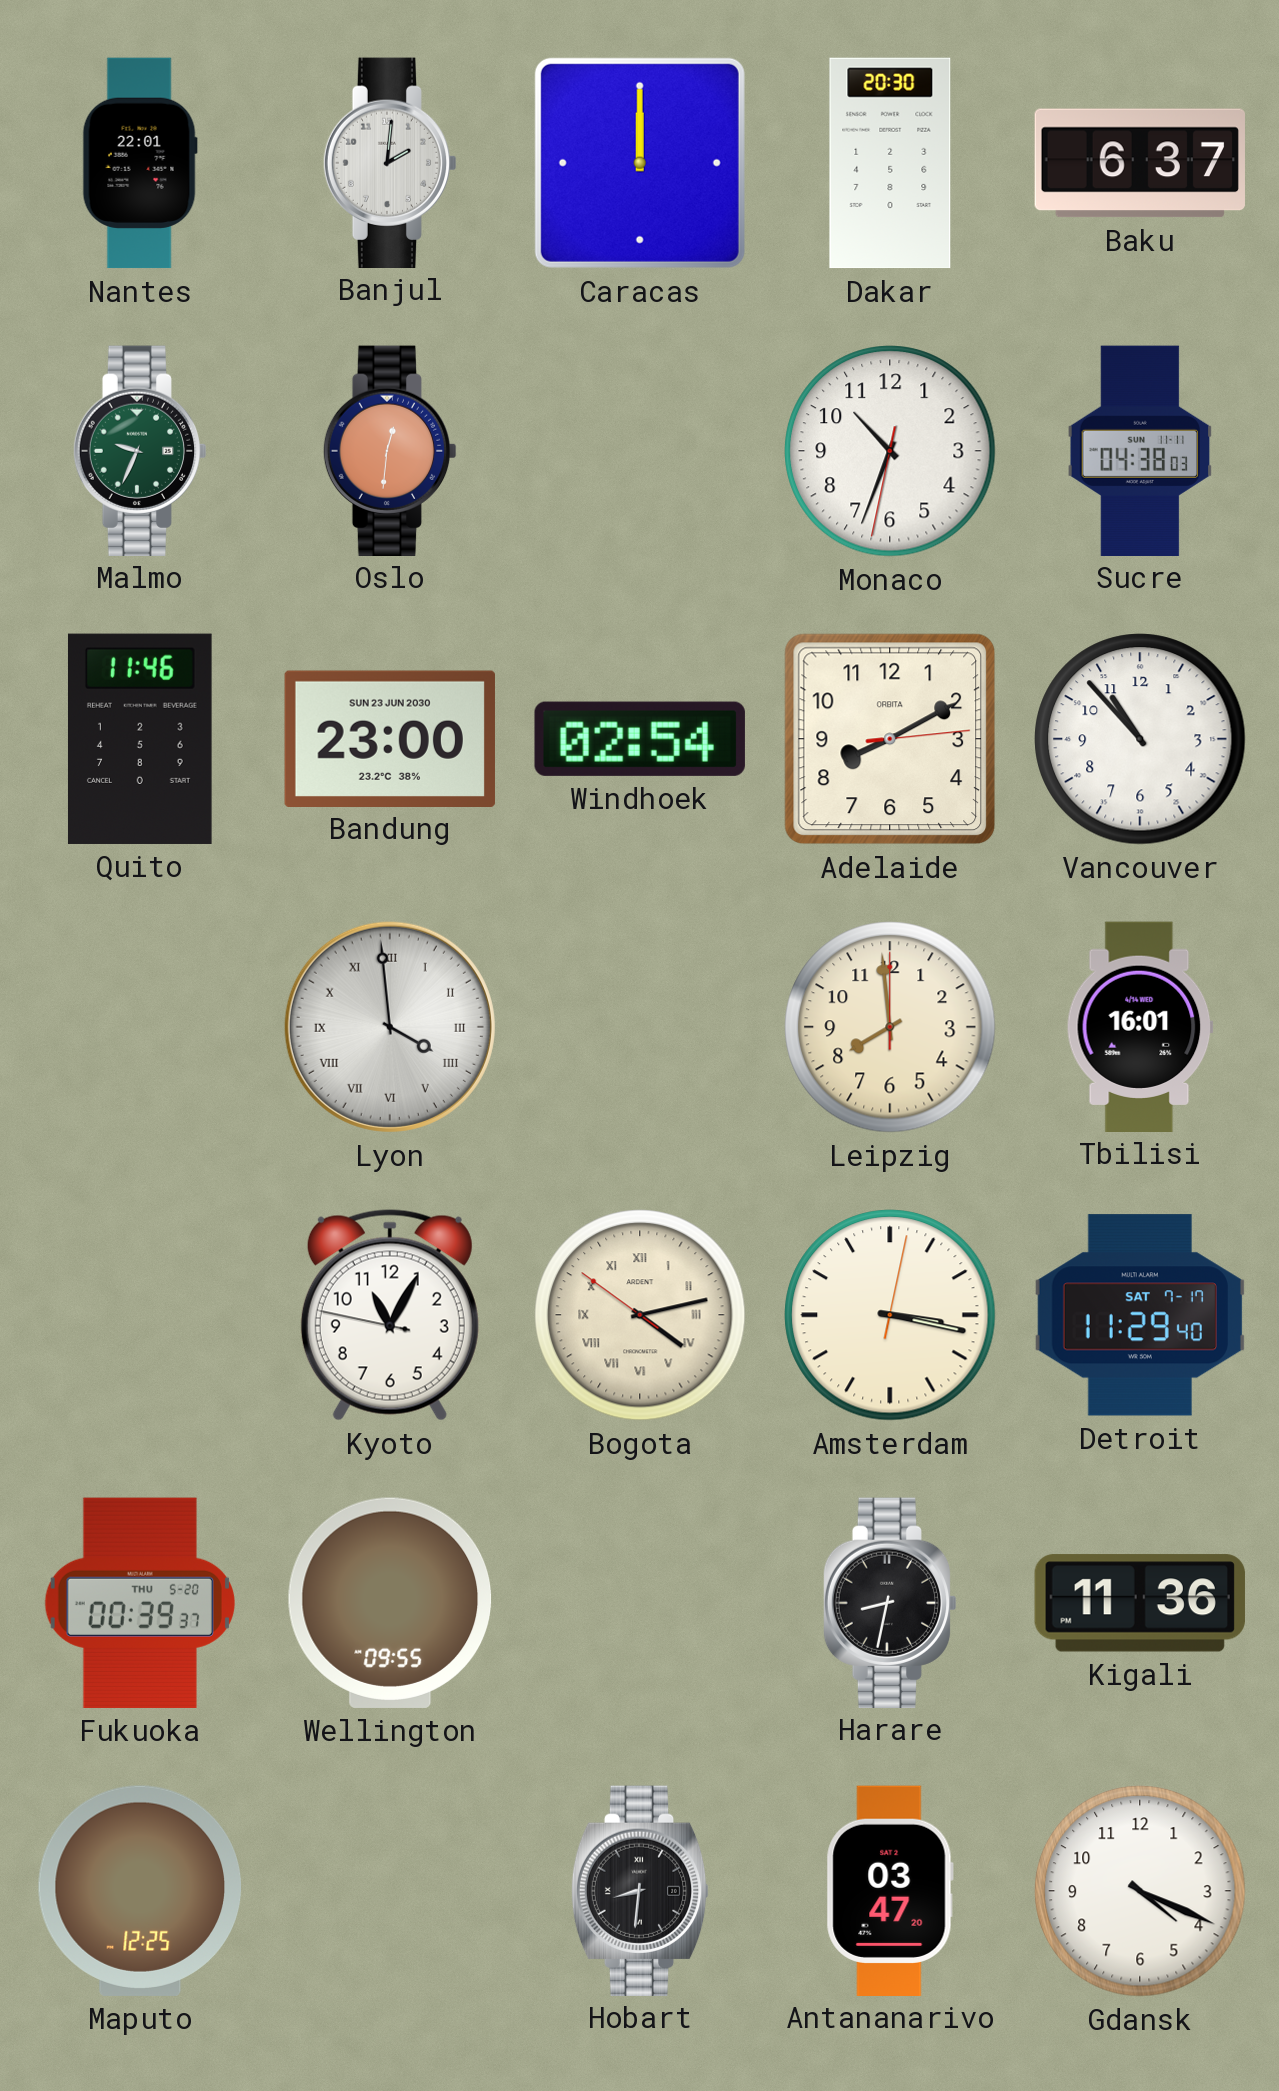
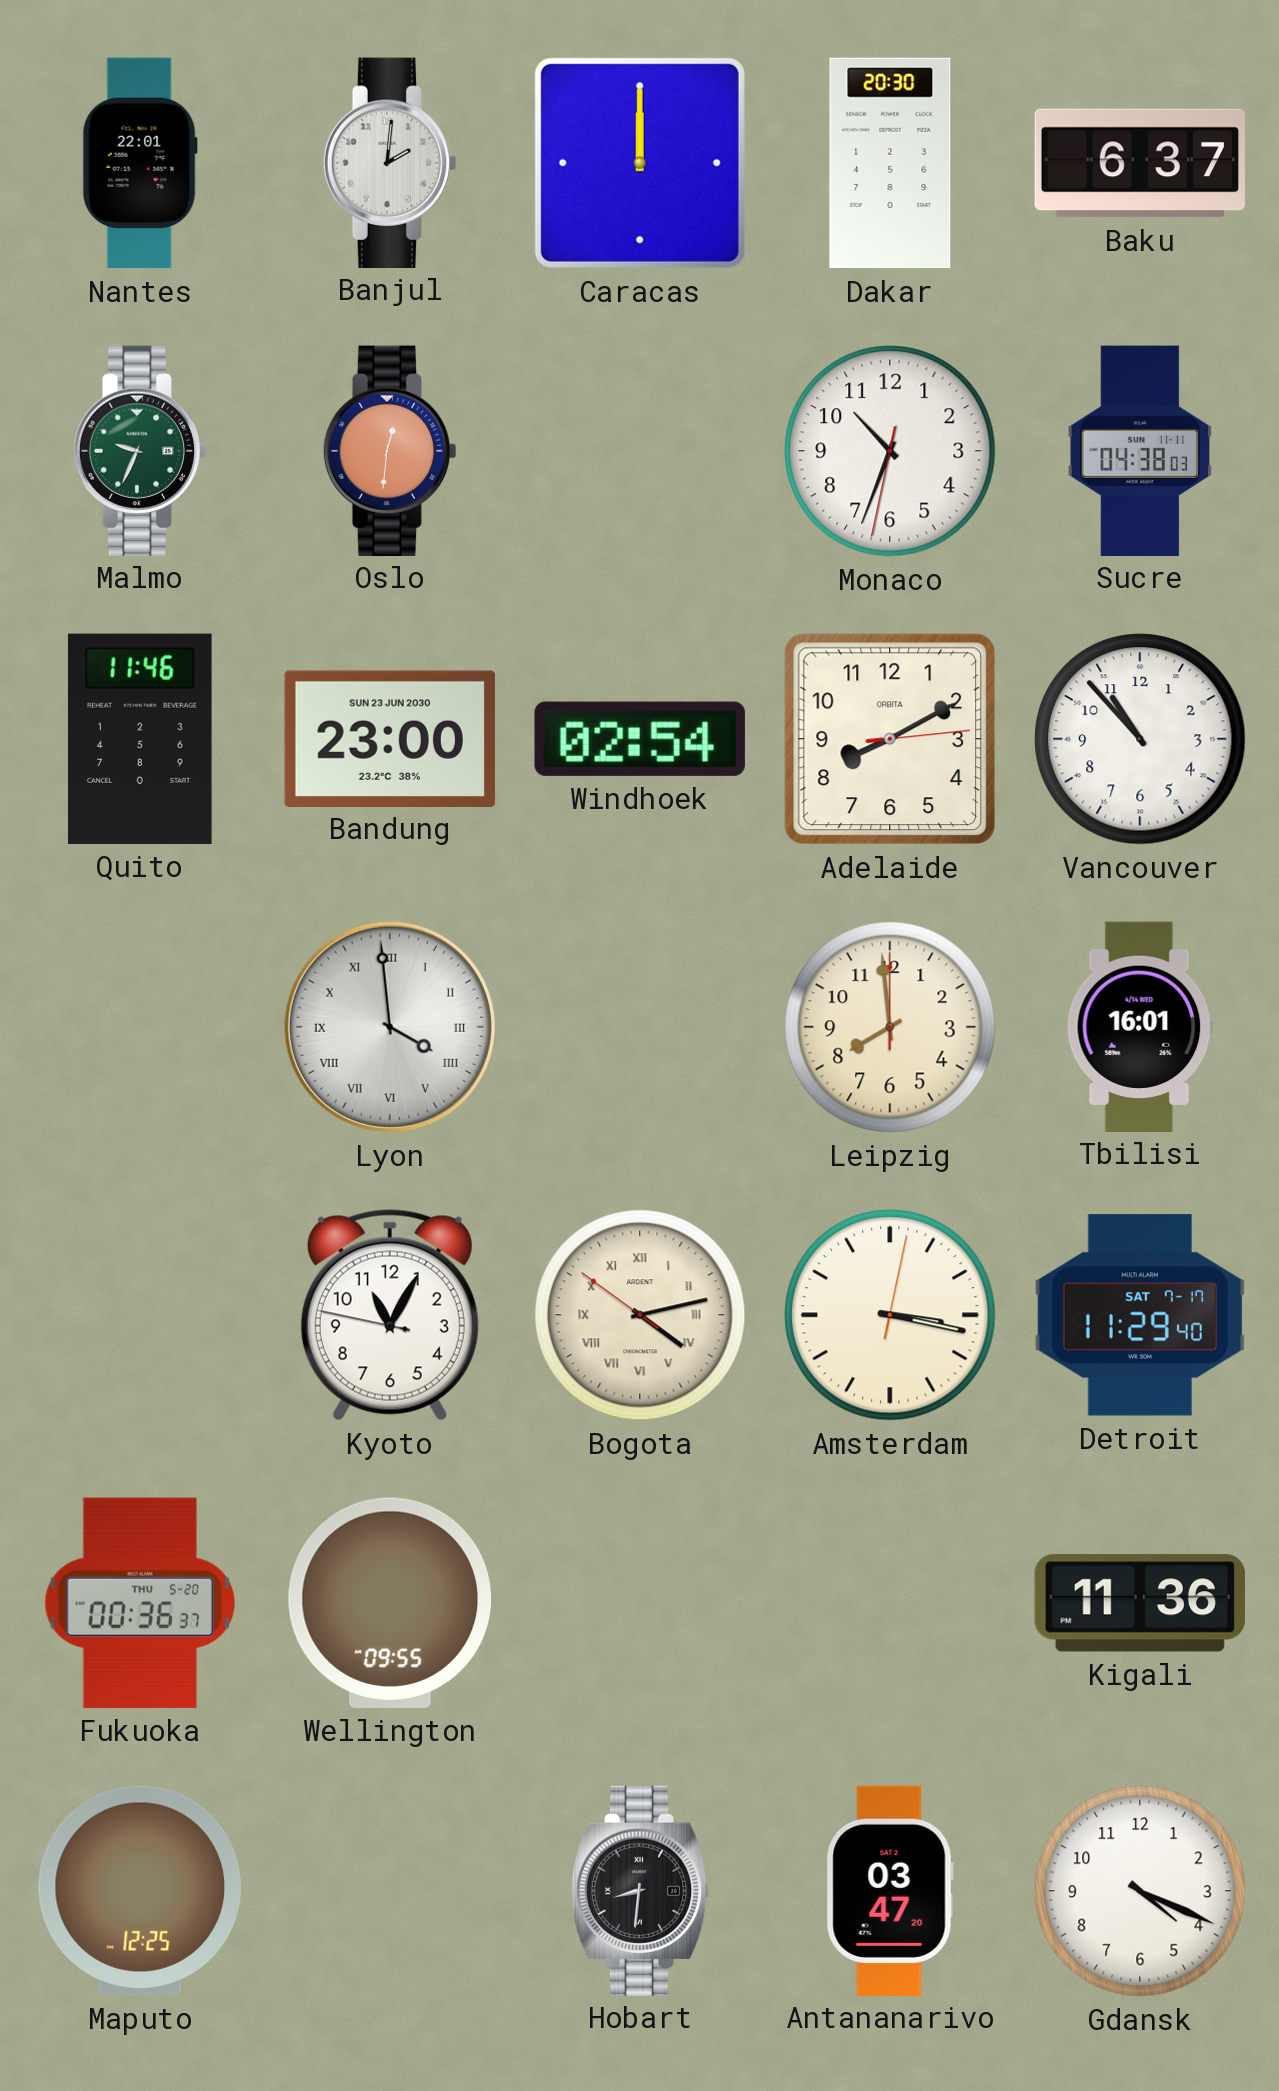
Fukuoka: 00:39 -> 00:36
Harare: 8:32 -> none
